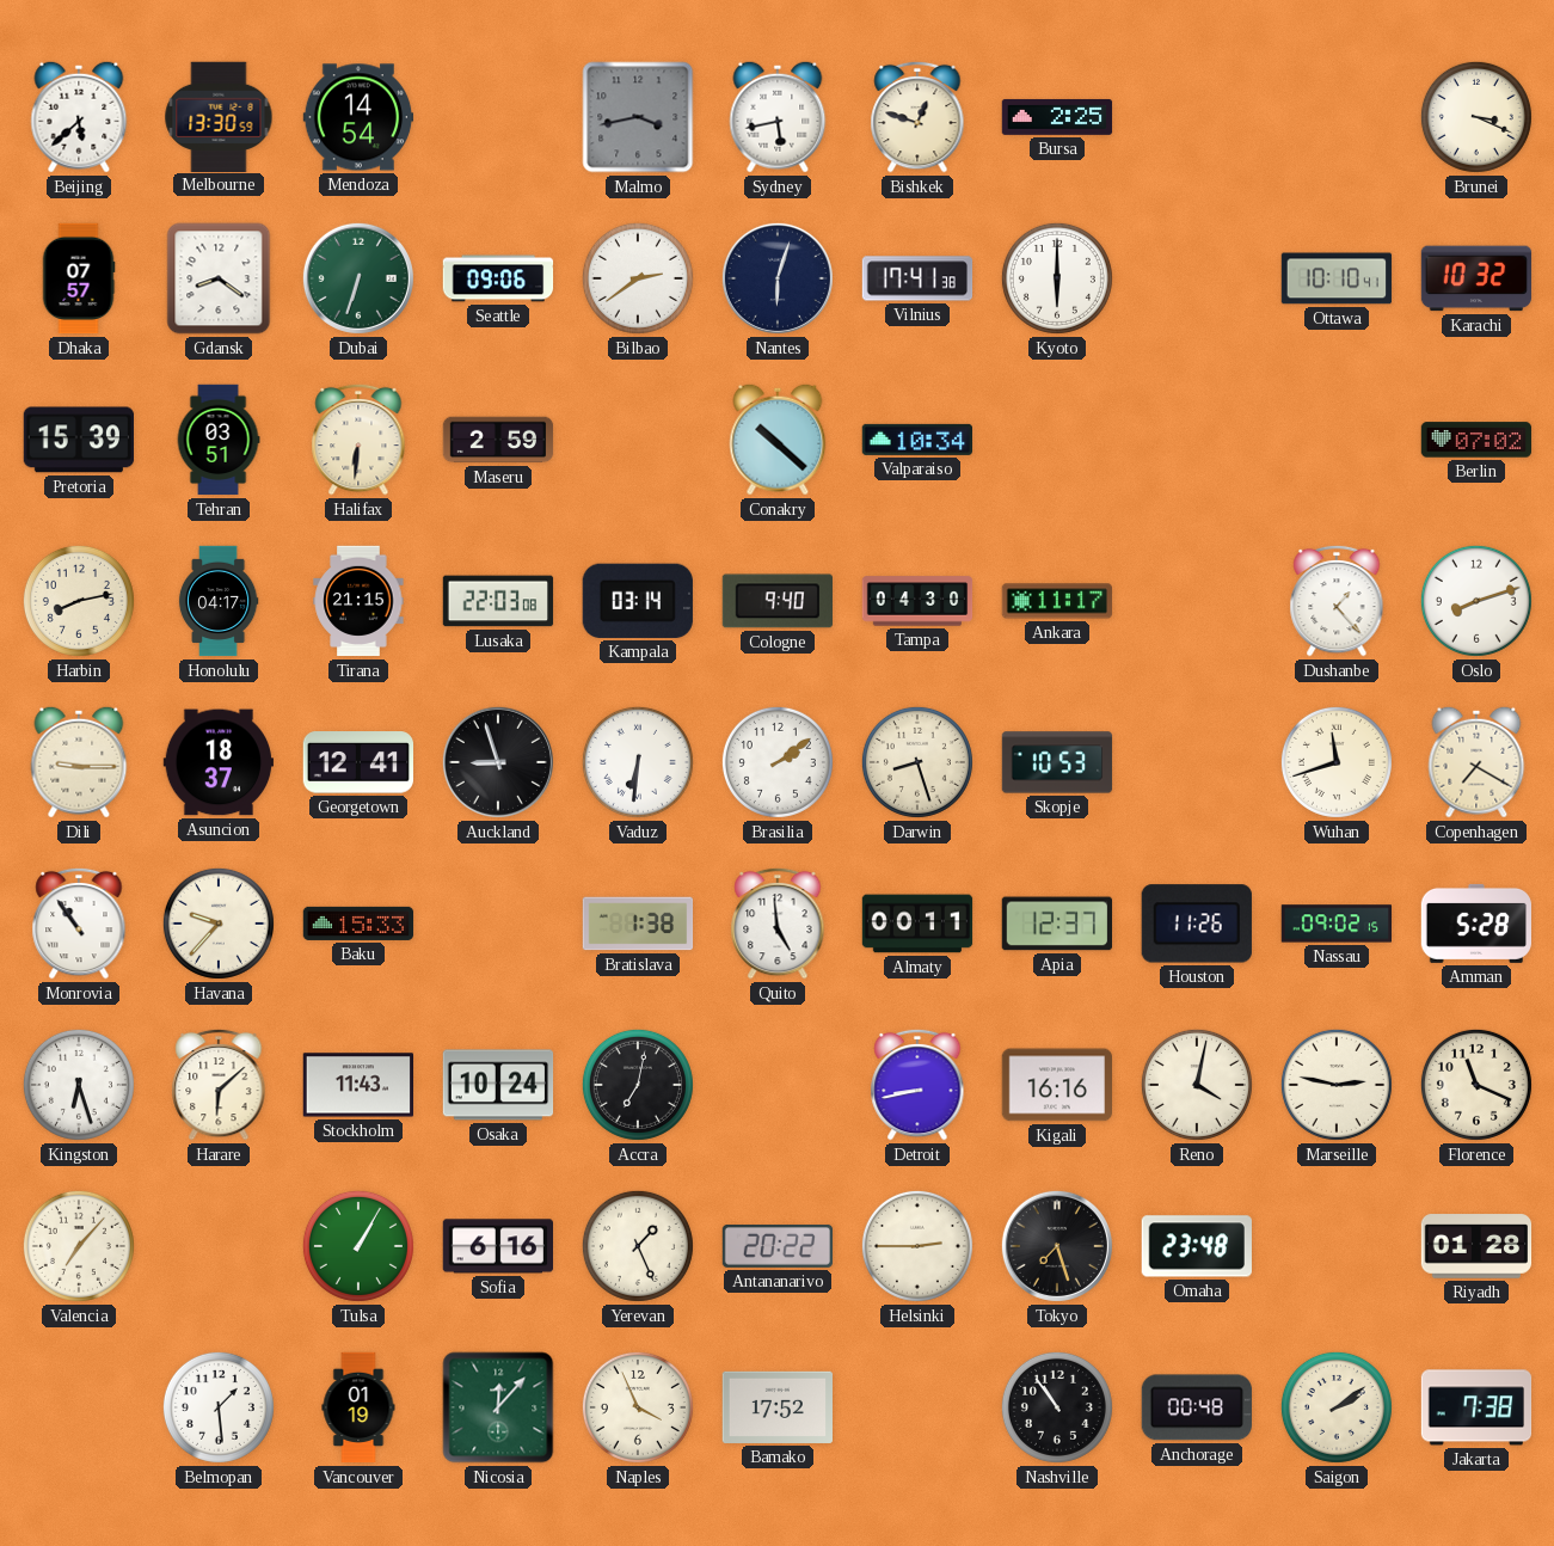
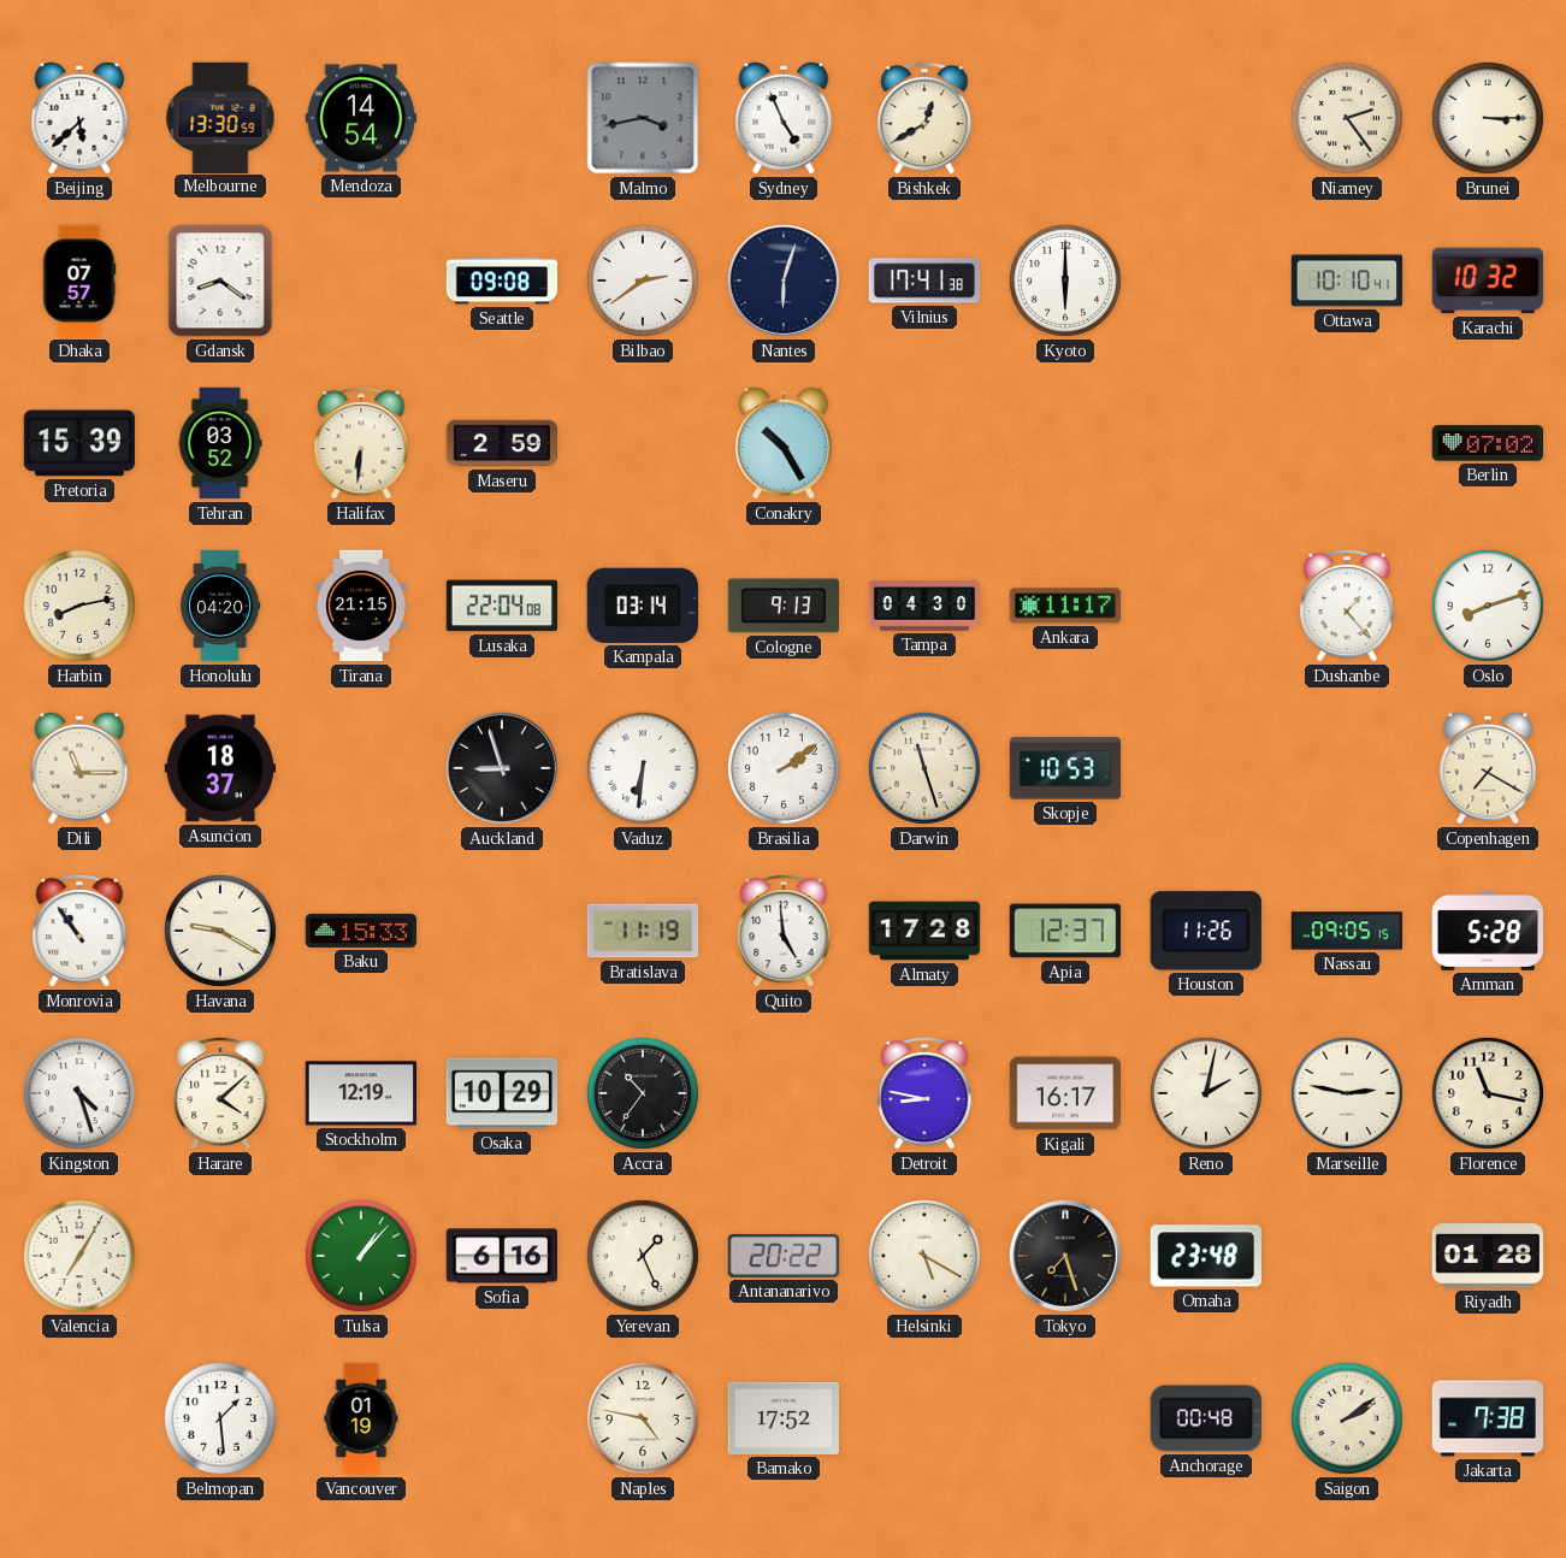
Sydney: 5:43 -> 4:56
Bishkek: 12:48 -> 12:40
Bursa: 2:25 -> none
Niamey: none -> 2:24
Brunei: 3:19 -> 3:15
Dubai: 6:33 -> none
Seattle: 09:06 -> 09:08
Tehran: 03:51 -> 03:52
Conakry: 10:22 -> 10:25
Valparaiso: 10:34 -> none
Honolulu: 04:17 -> 04:20
Lusaka: 22:03 -> 22:04
Cologne: 9:40 -> 9:13
Dili: 9:15 -> 11:15
Georgetown: 12:41 -> none
Darwin: 8:27 -> 11:27
Wuhan: 11:42 -> none
Havana: 9:37 -> 9:20
Bratislava: 1:38 -> 11:19
Almaty: 00:11 -> 17:28
Nassau: 09:02 -> 09:05
Kingston: 6:27 -> 4:27
Harare: 6:08 -> 4:08
Stockholm: 11:43 -> 12:19
Osaka: 10:24 -> 10:29
Accra: 7:02 -> 10:36
Detroit: 8:43 -> 8:47
Kigali: 16:16 -> 16:17
Reno: 4:02 -> 2:02
Florence: 11:19 -> 11:17
Valencia: 7:07 -> 7:05
Tulsa: 1:05 -> 1:07
Helsinki: 2:45 -> 5:20
Nicosia: 12:07 -> none
Naples: 3:56 -> 4:47
Nashville: 10:54 -> none
